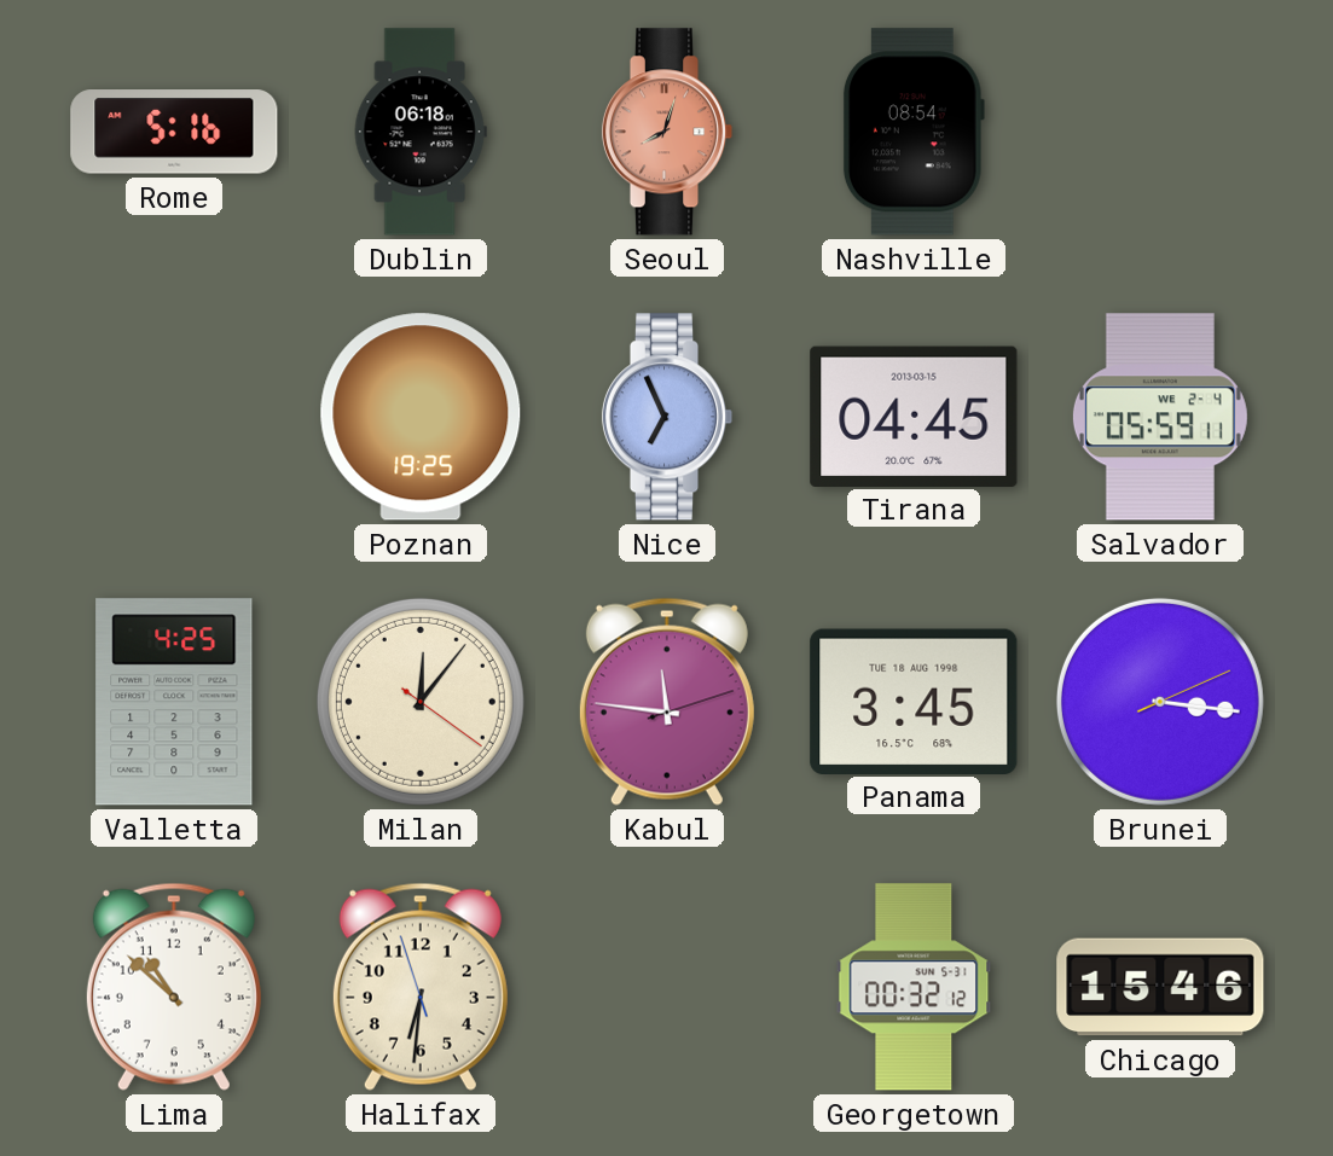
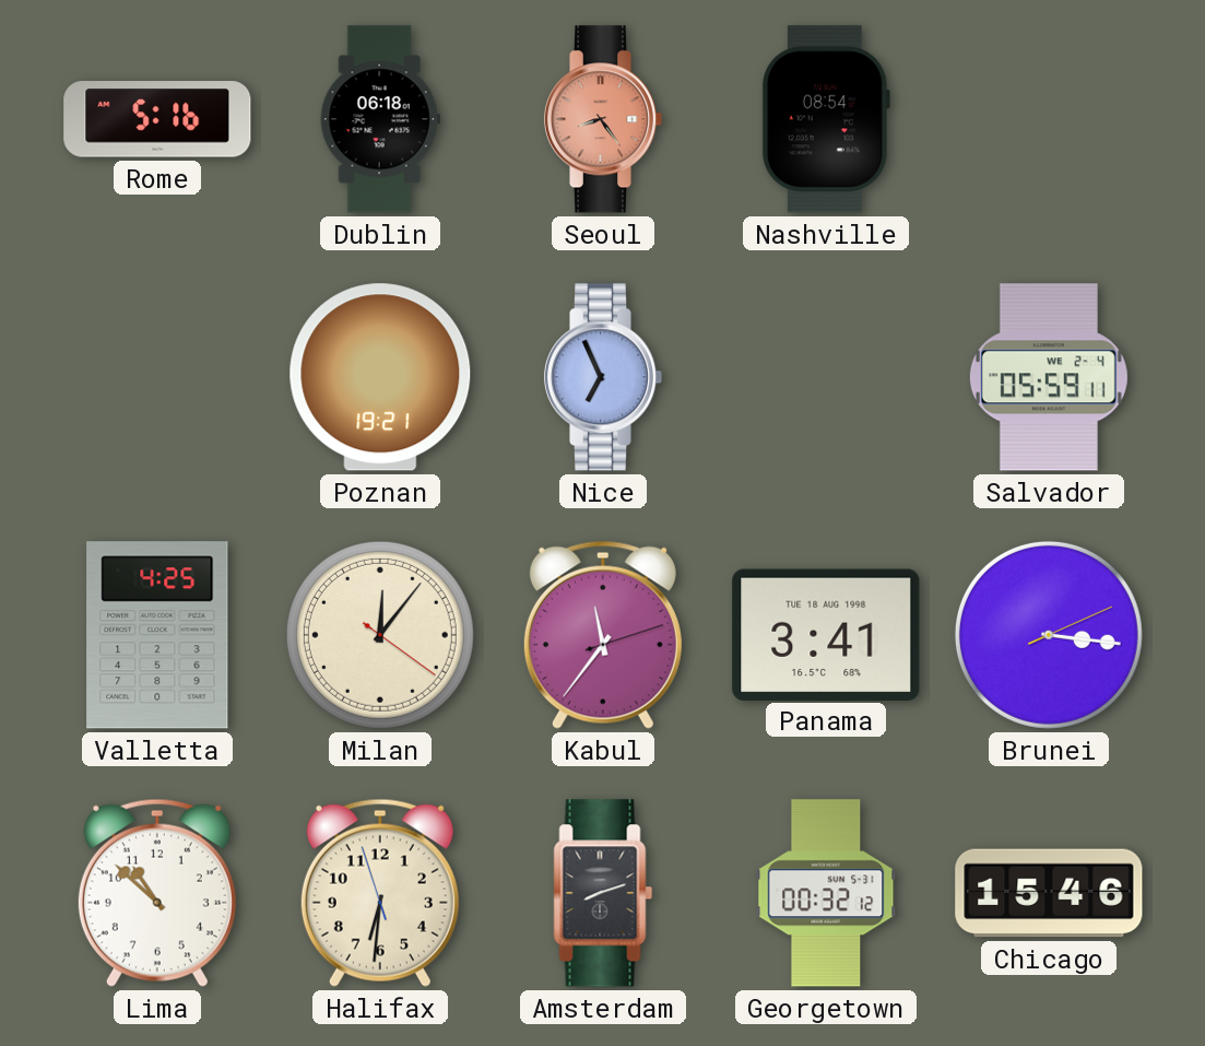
Seoul: 8:03 -> 8:24
Poznan: 19:25 -> 19:21
Tirana: 04:45 -> none
Kabul: 11:46 -> 11:36
Panama: 3:45 -> 3:41
Amsterdam: none -> 8:12
